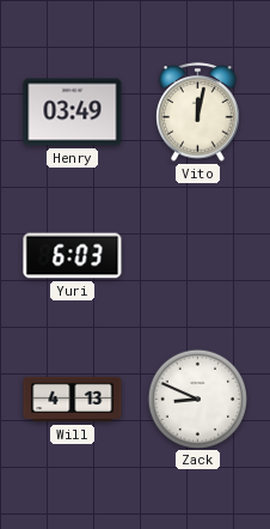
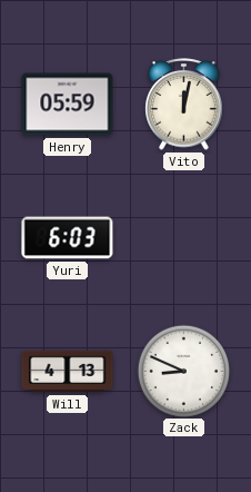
Henry: 03:49 -> 05:59
